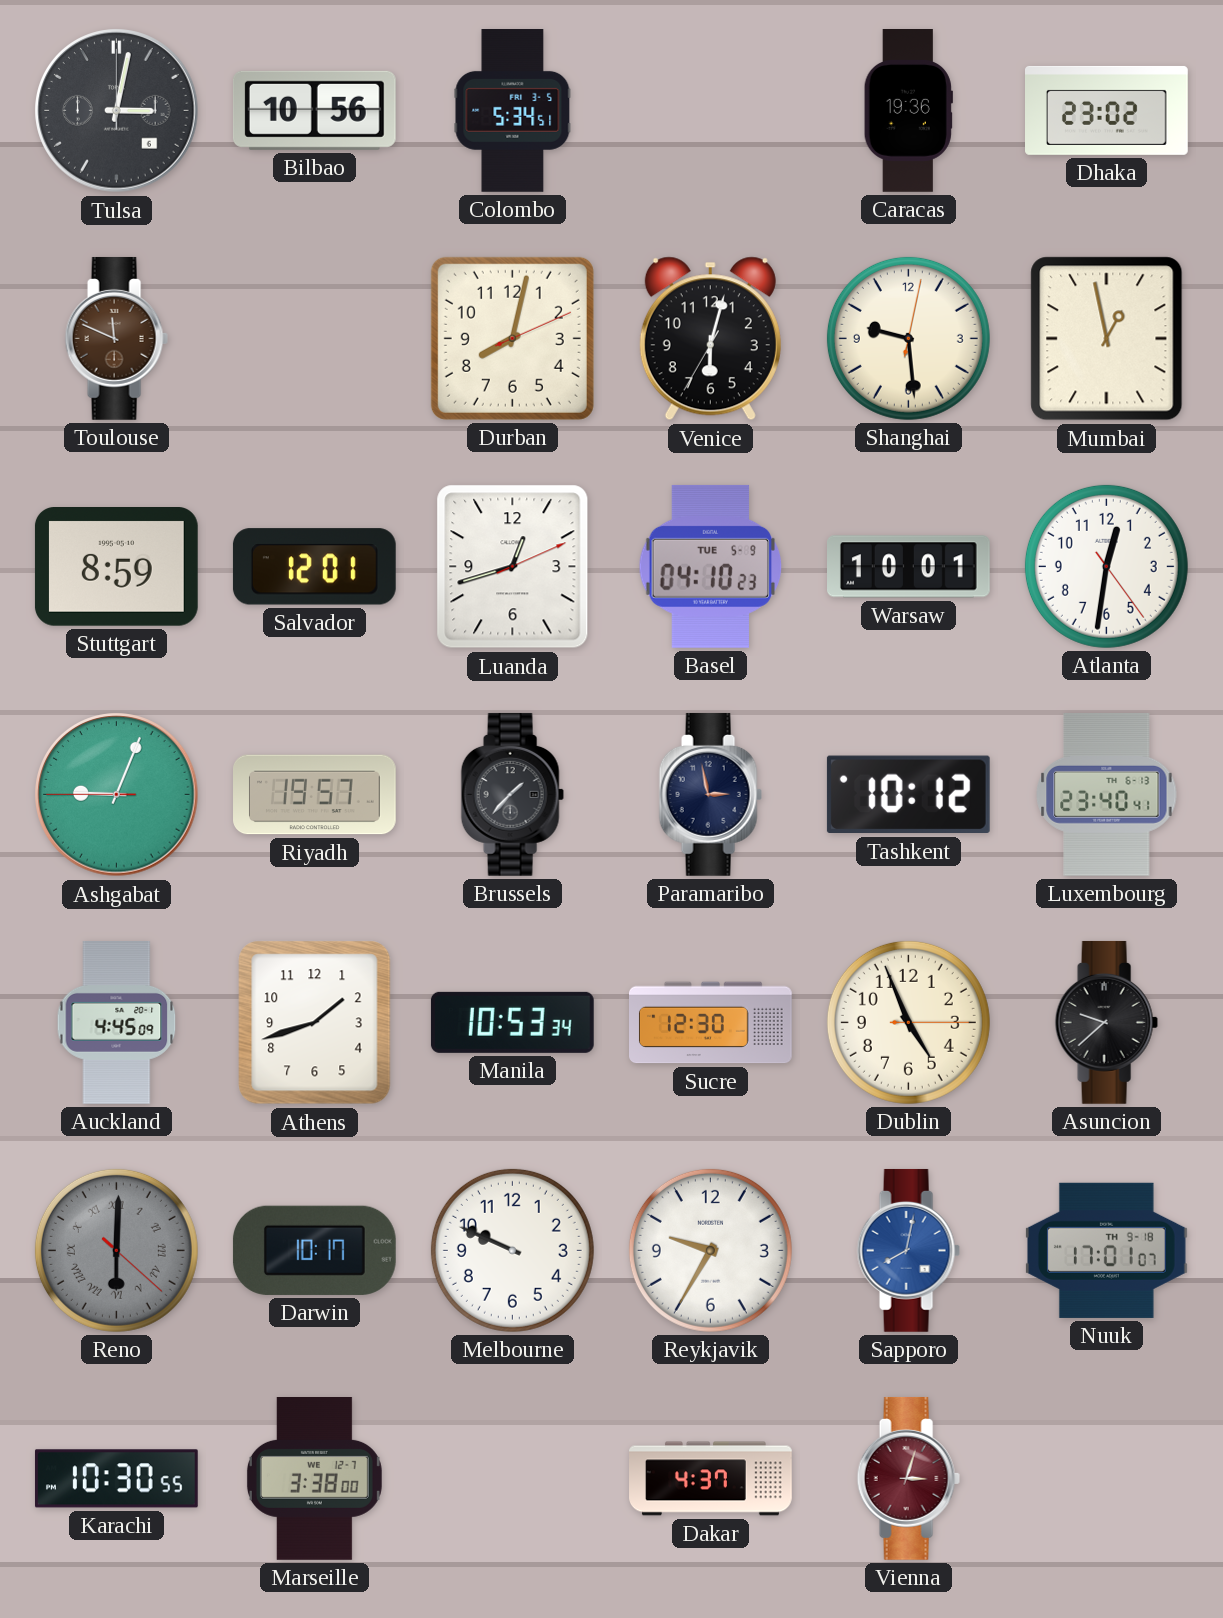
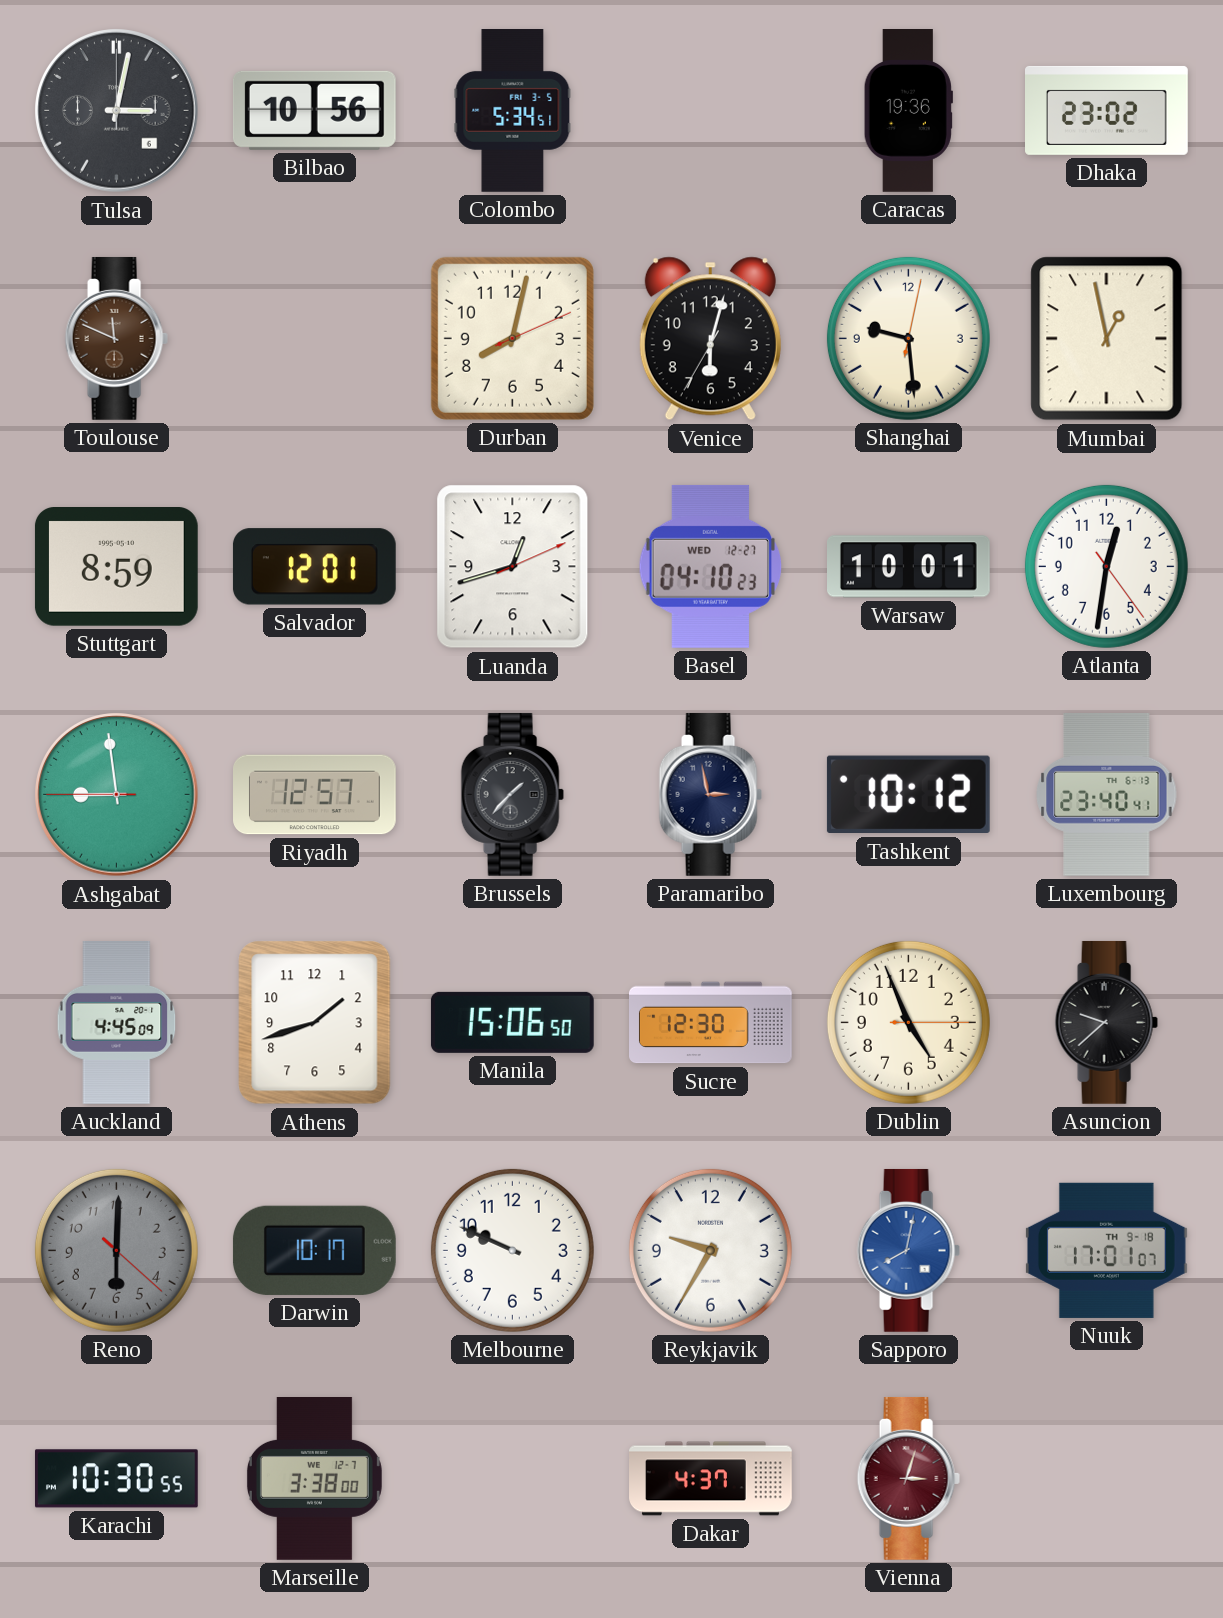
Basel date: TUE 5-9 -> WED 12-27
Ashgabat: 9:03 -> 8:58
Riyadh: 19:57 -> 12:57
Manila: 10:53 -> 15:06
Reno numerals: Roman -> Arabic
